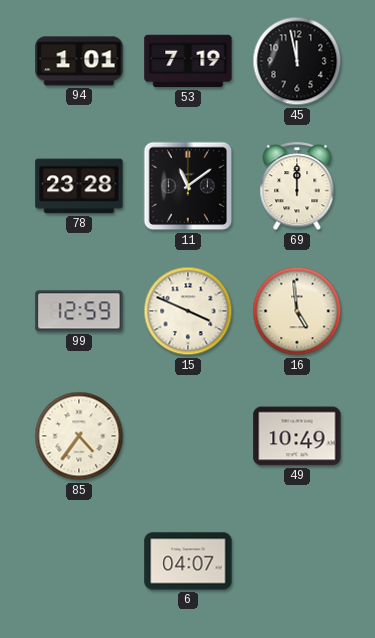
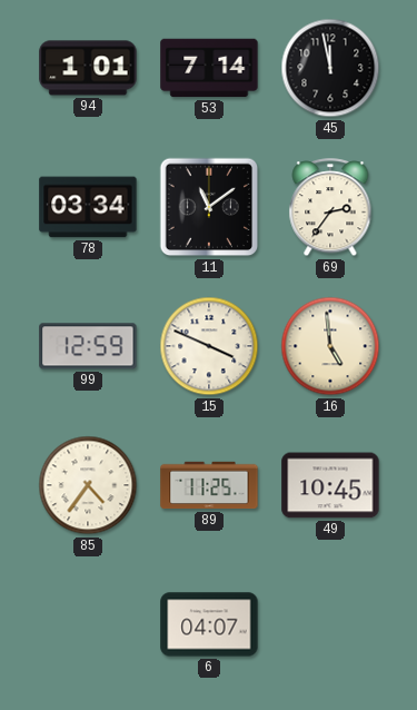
53: 7:19 -> 7:14
78: 23:28 -> 03:34
69: 12:00 -> 2:36
89: none -> 11:25
49: 10:49 -> 10:45
